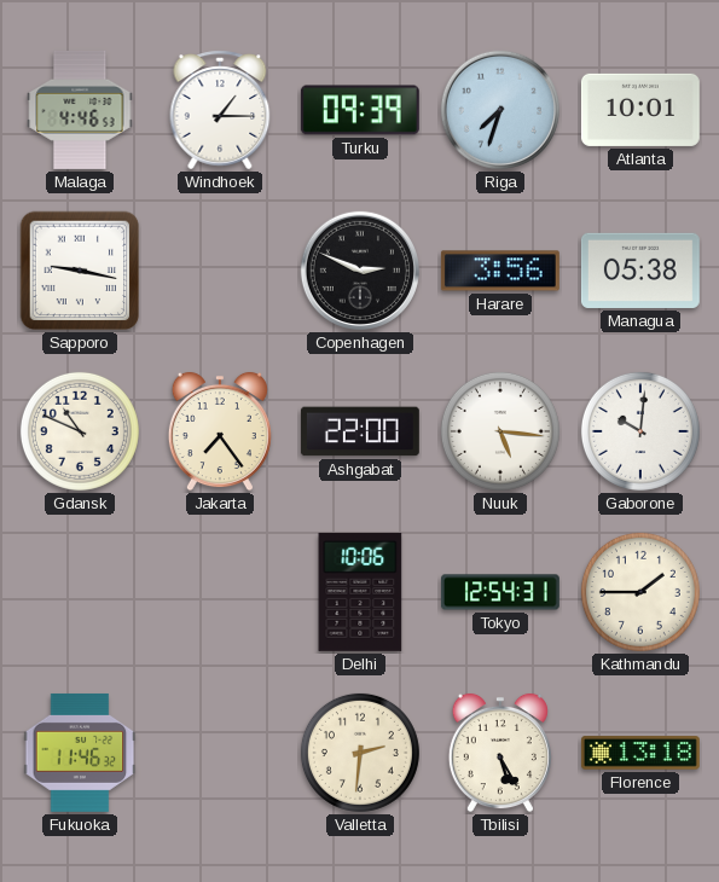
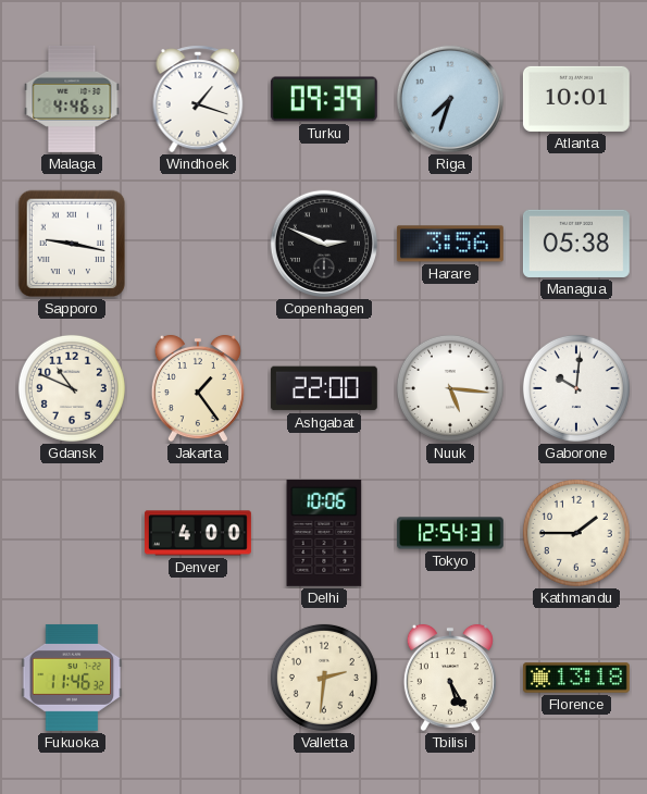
Windhoek: 1:15 -> 1:18
Jakarta: 7:24 -> 1:24
Denver: none -> 4:00
